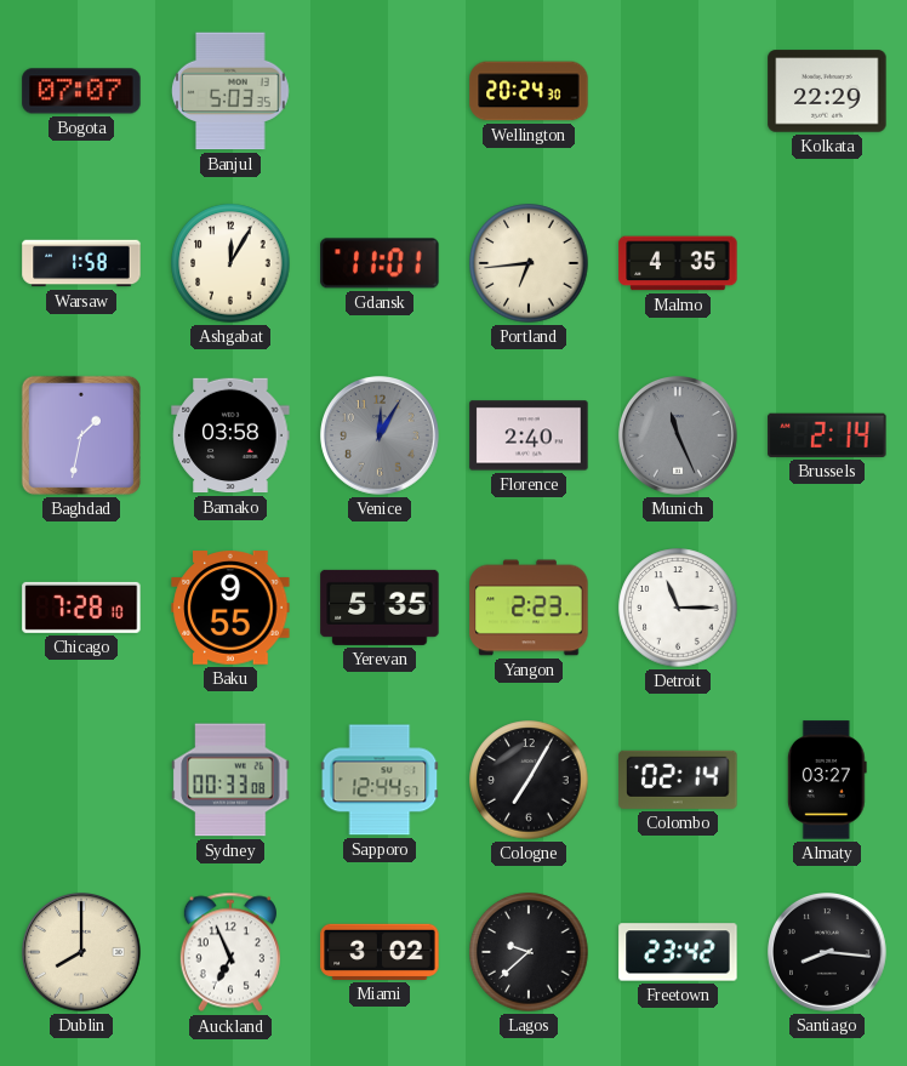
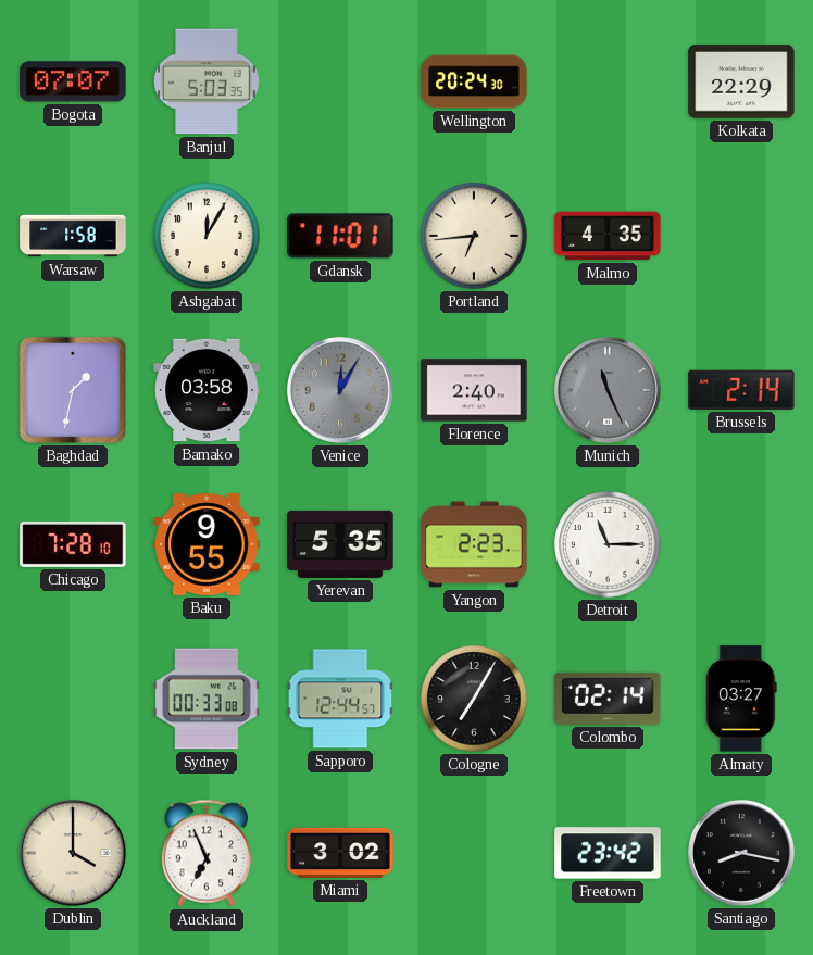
Dublin: 8:00 -> 4:00
Lagos: 9:38 -> none
Santiago: 8:16 -> 8:17
